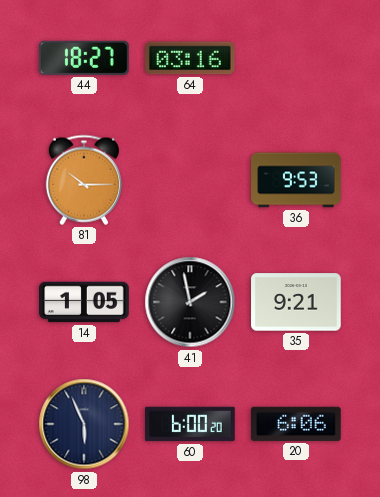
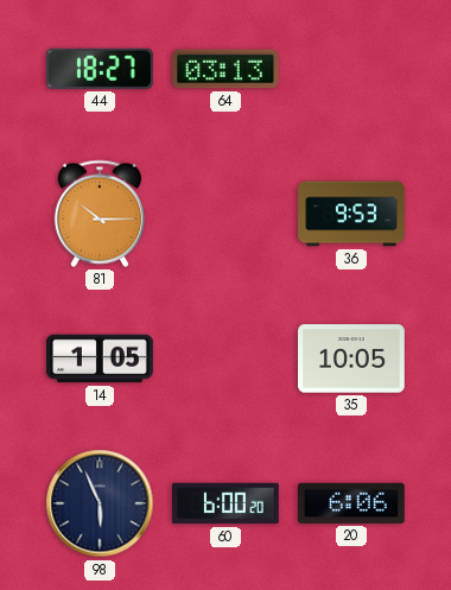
64: 03:16 -> 03:13
41: 1:58 -> none
35: 9:21 -> 10:05
